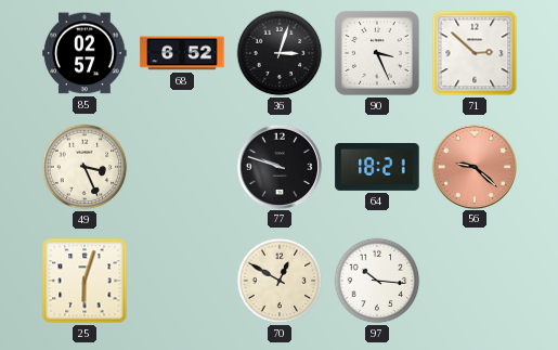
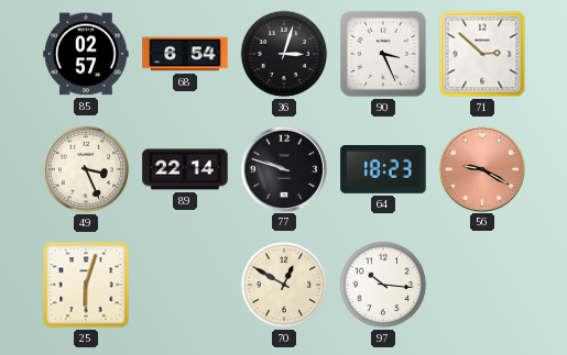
68: 6:52 -> 6:54
89: none -> 22:14
64: 18:21 -> 18:23
56: 9:22 -> 9:20
